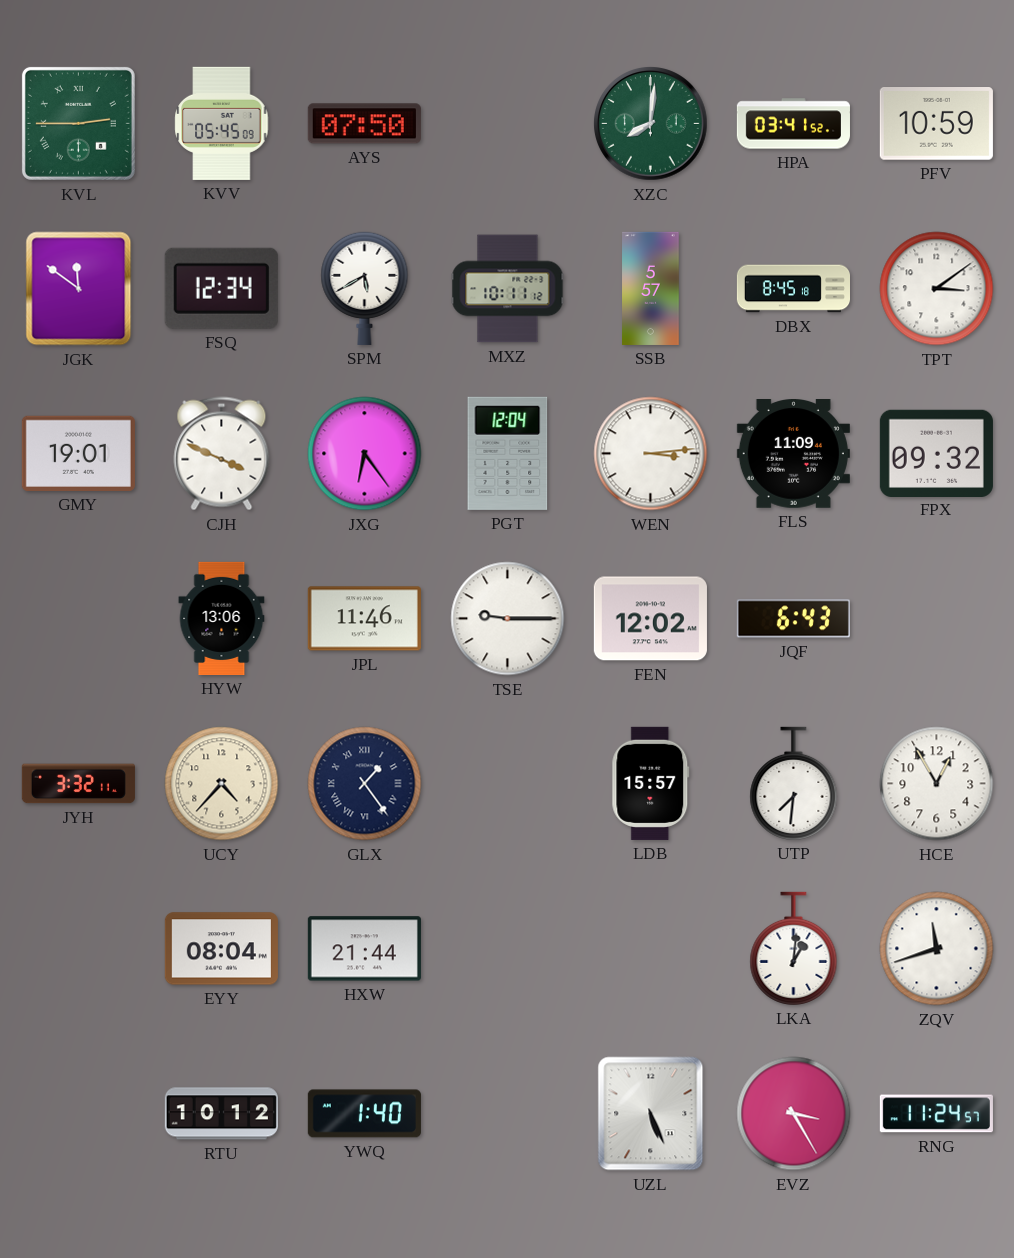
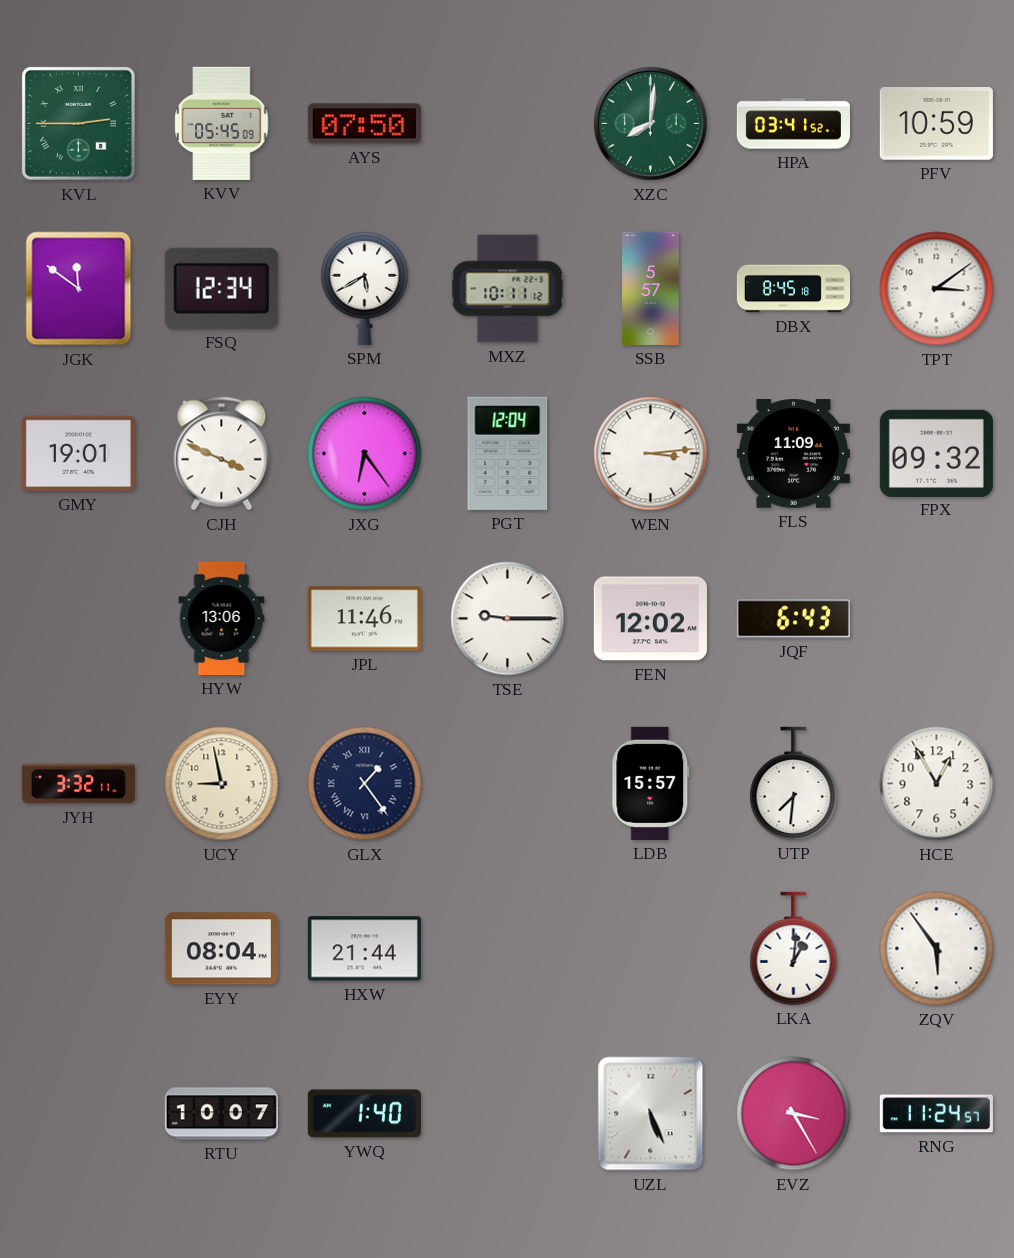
UCY: 4:37 -> 8:58
ZQV: 11:42 -> 5:54
RTU: 10:12 -> 10:07
